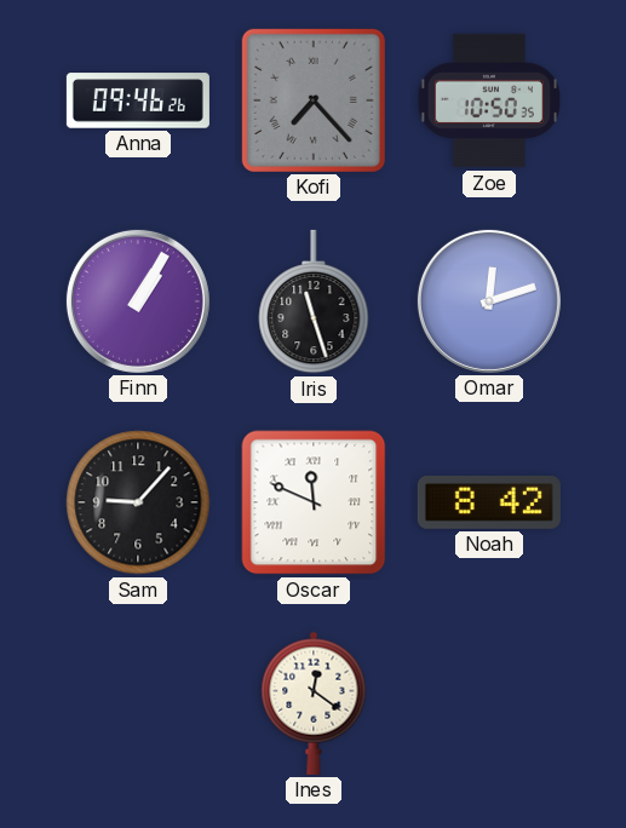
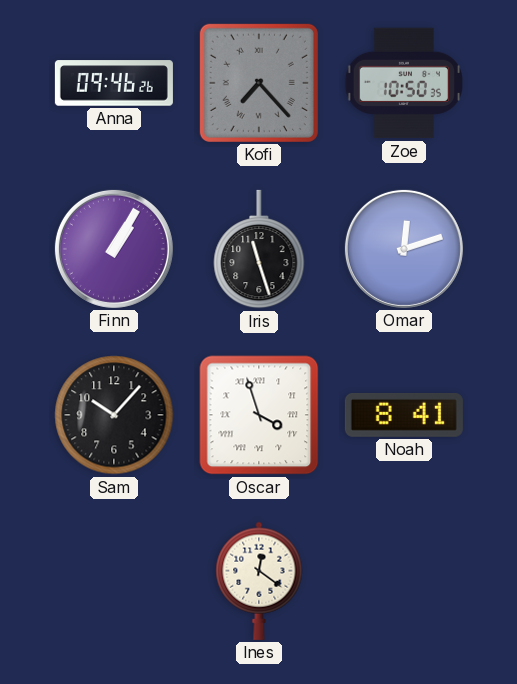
Sam: 9:07 -> 10:07
Oscar: 11:49 -> 3:57
Noah: 8:42 -> 8:41
